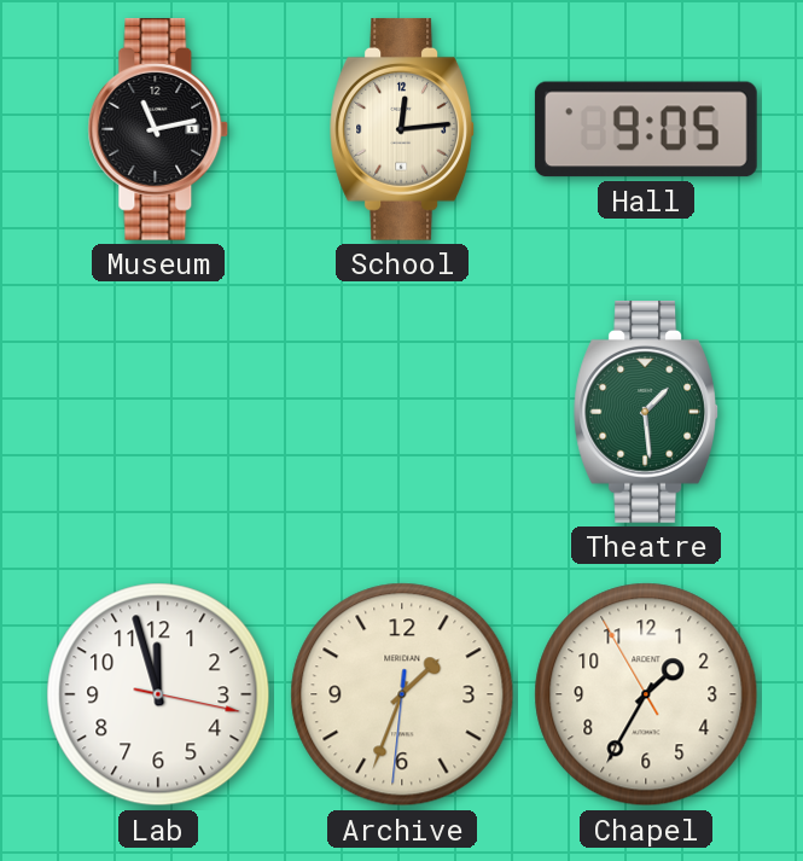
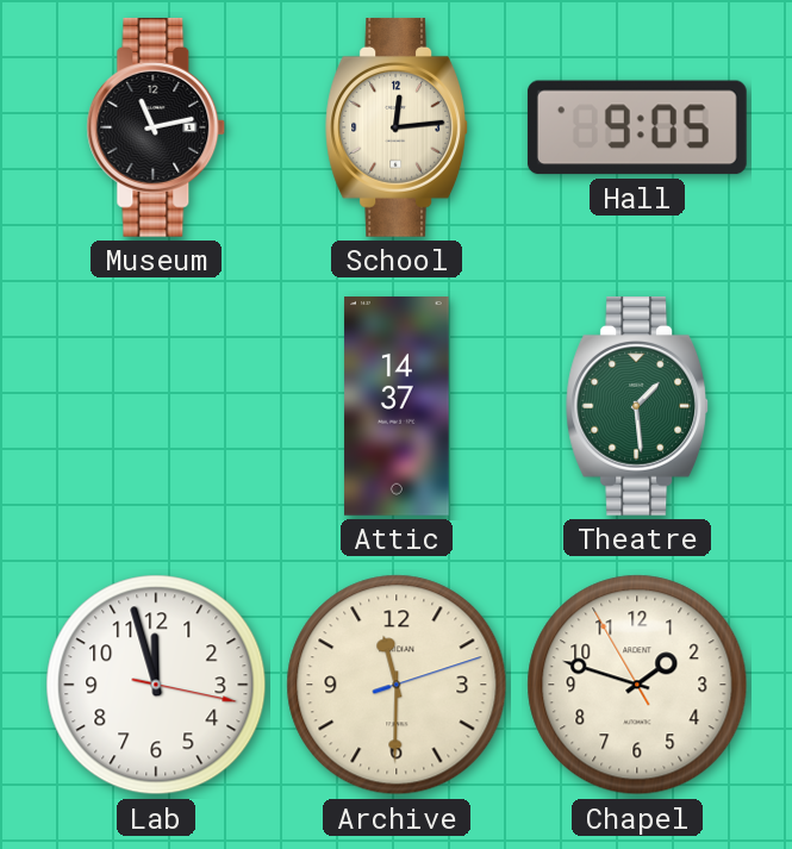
Attic: none -> 14:37
Archive: 1:33 -> 11:30
Chapel: 1:34 -> 1:47
